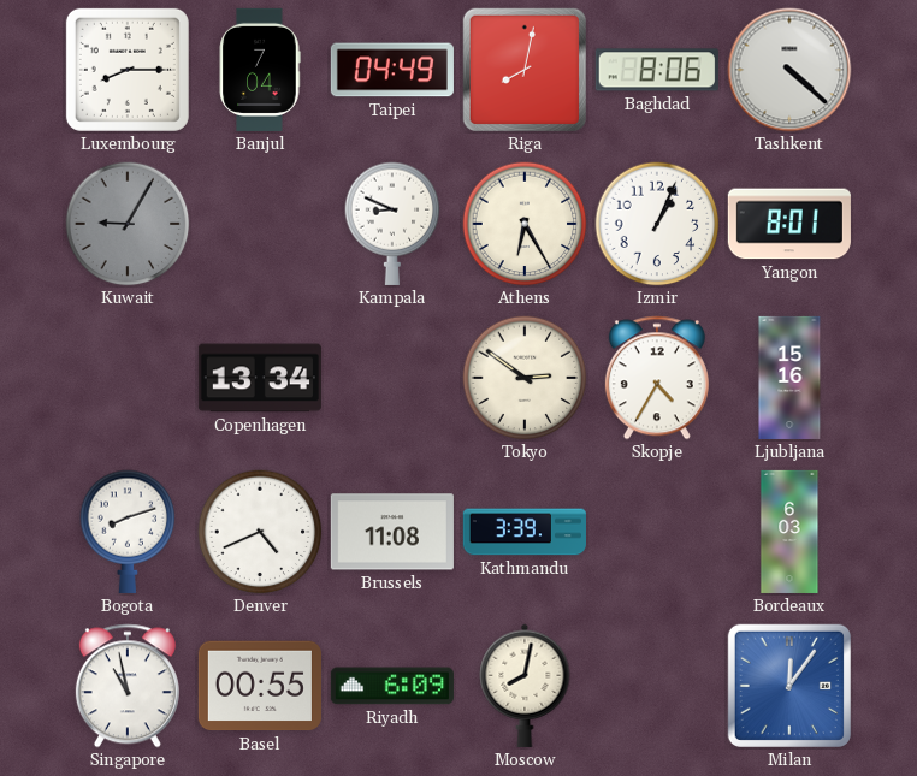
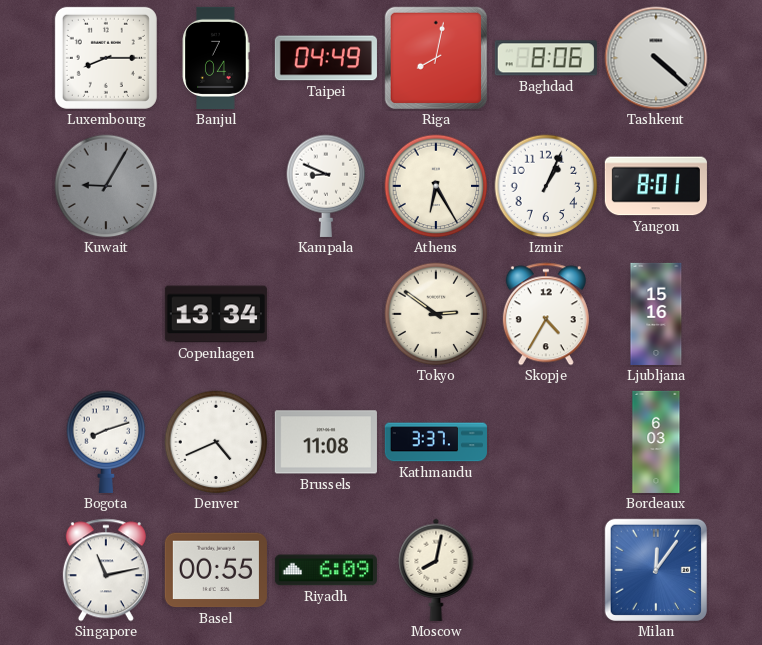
Kathmandu: 3:39 -> 3:37
Singapore: 10:58 -> 11:13
